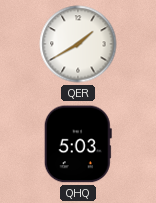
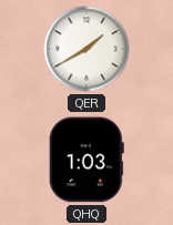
QHQ: 5:03 -> 1:03
